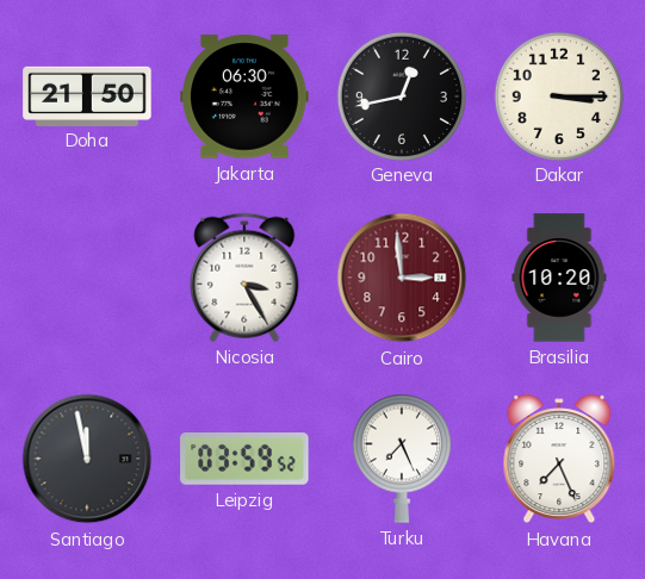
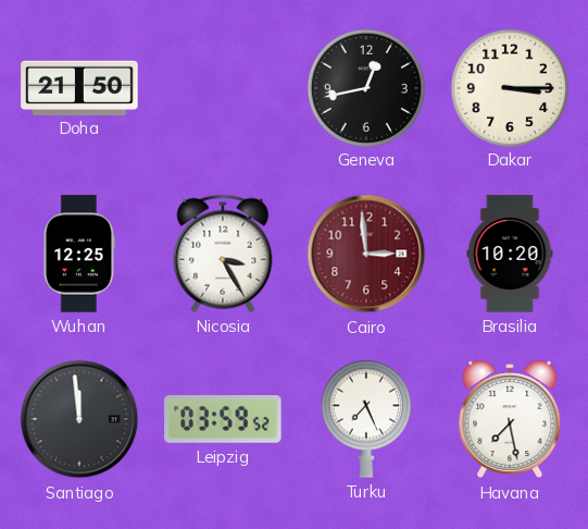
Jakarta: 06:30 -> none
Wuhan: none -> 12:25
Santiago: 11:58 -> 11:59
Havana: 7:26 -> 7:28
